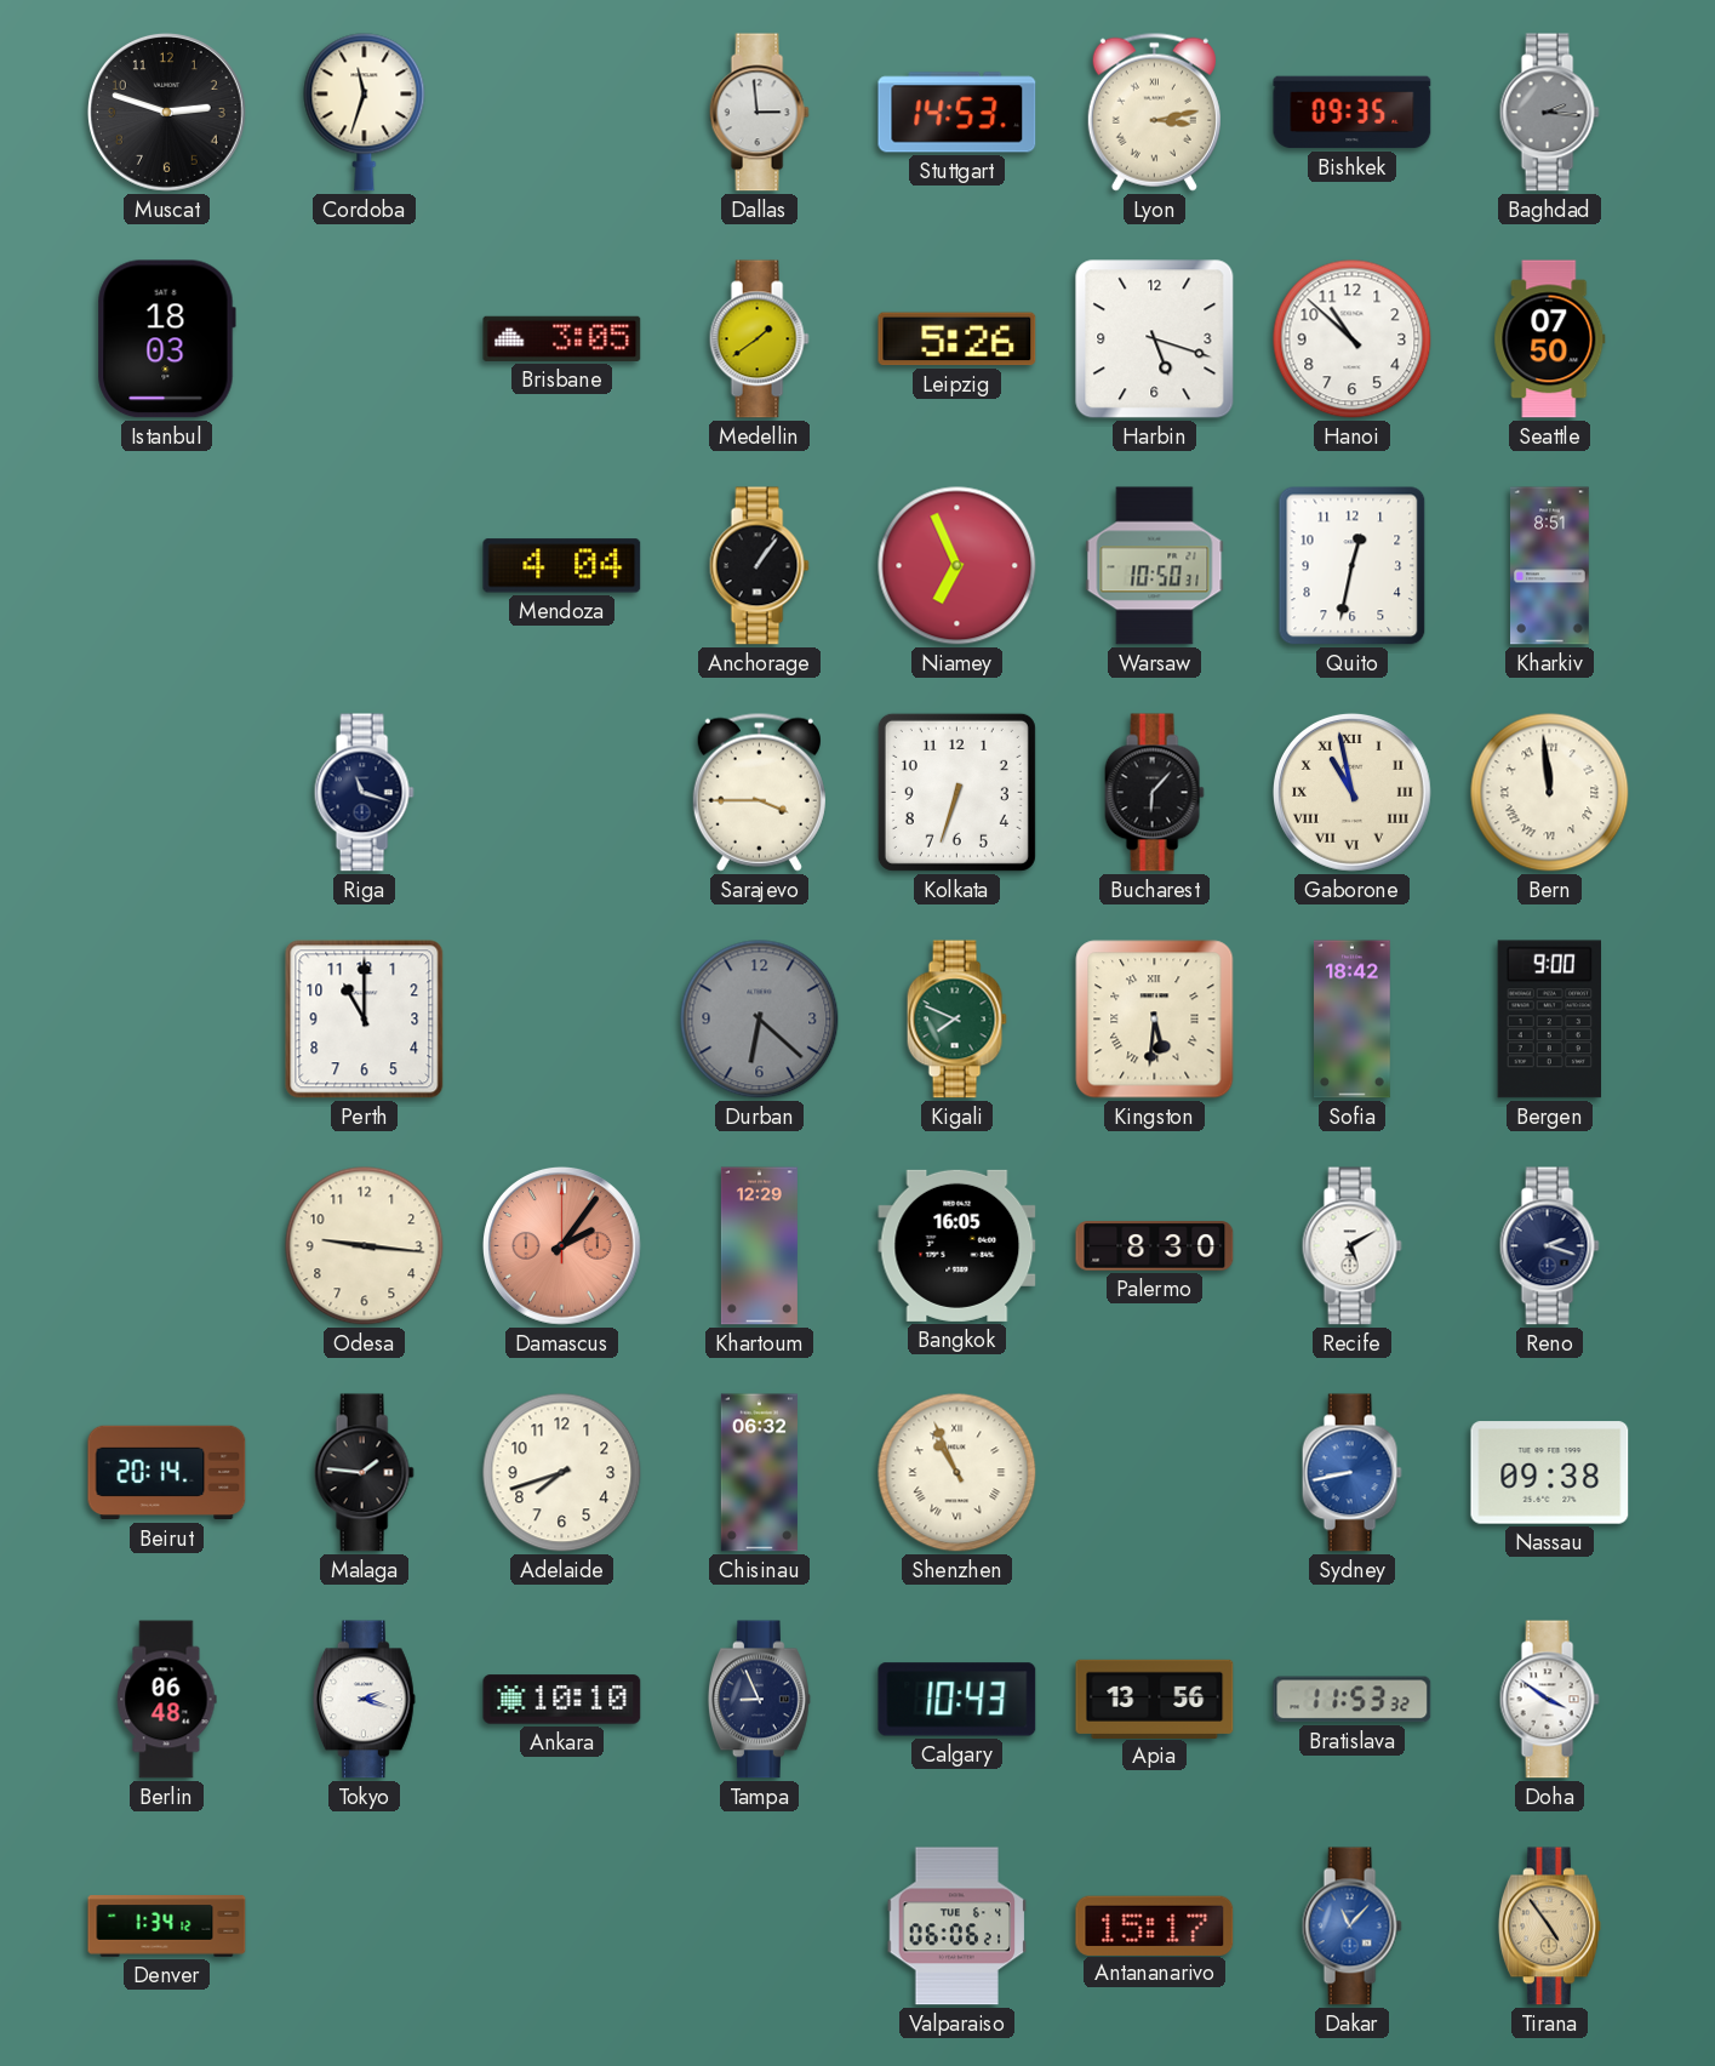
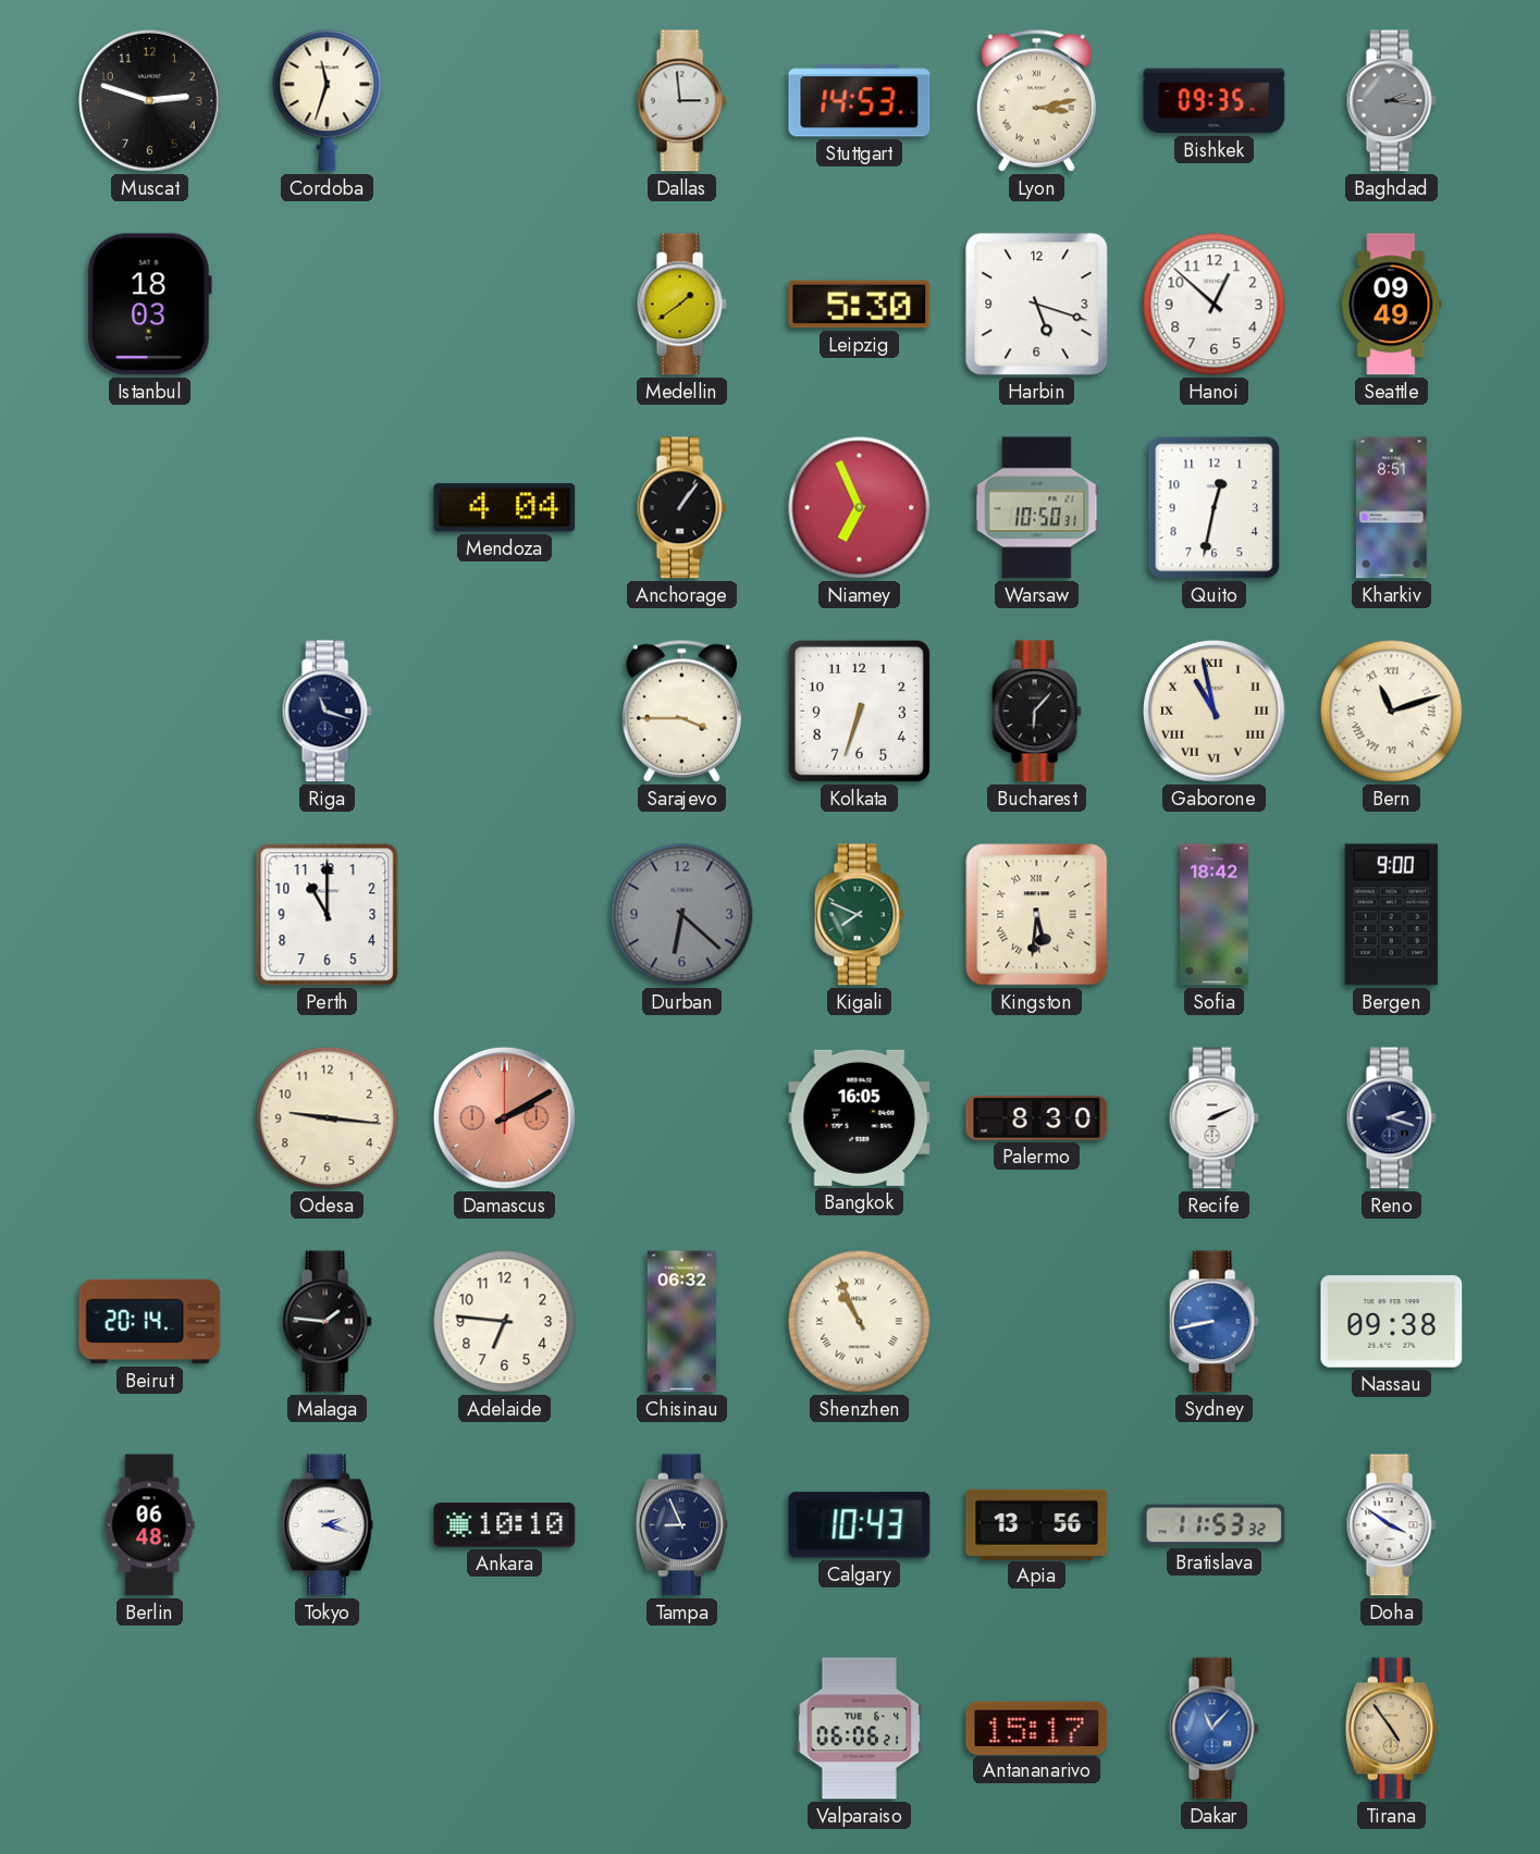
Brisbane: 3:05 -> none
Leipzig: 5:26 -> 5:30
Hanoi: 10:52 -> 12:52
Seattle: 07:50 -> 09:49
Bern: 11:59 -> 11:12
Damascus: 2:06 -> 2:10
Khartoum: 12:29 -> none
Recife: 5:10 -> 2:11
Adelaide: 7:42 -> 6:46
Denver: 1:34 -> none
